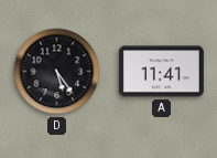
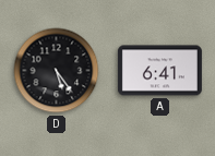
A: 11:41 -> 6:41
